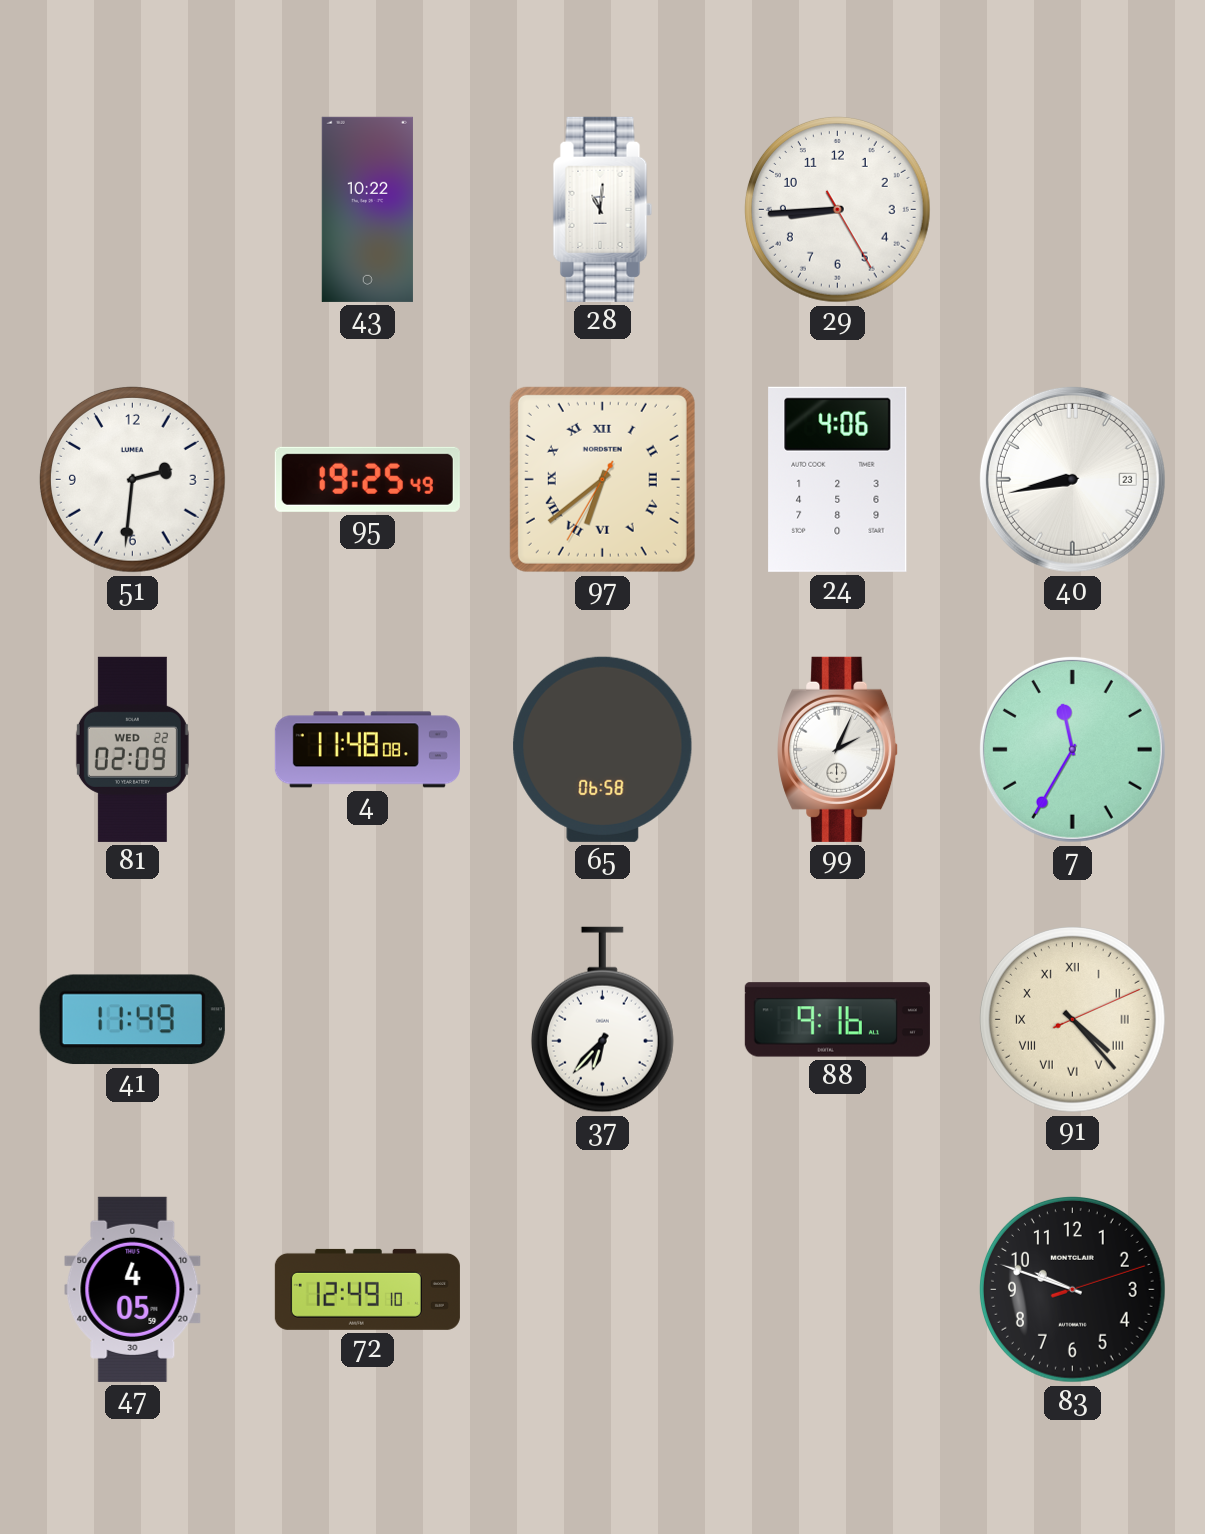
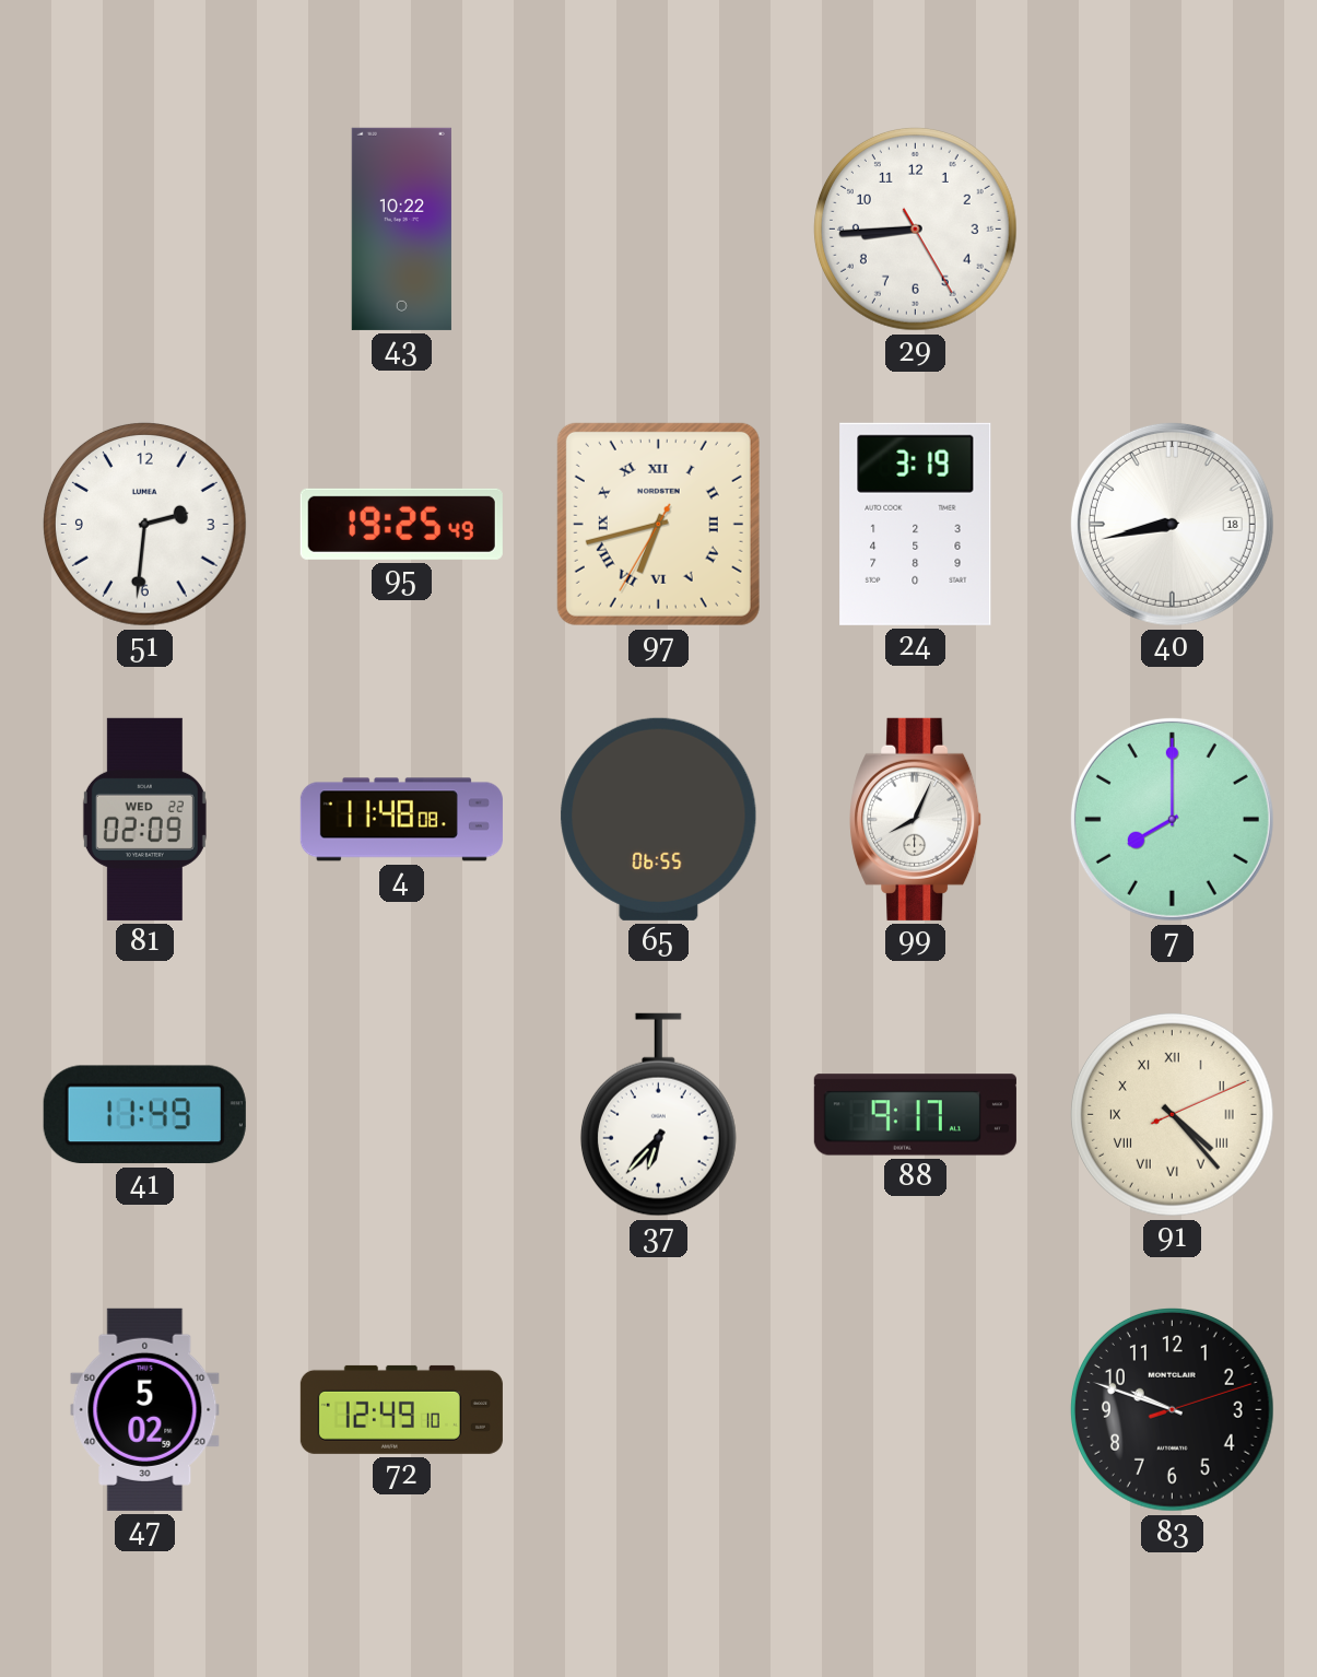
28: 11:01 -> none
97: 6:38 -> 6:42
24: 4:06 -> 3:19
40 date: 23 -> 18
65: 06:58 -> 06:55
99: 2:04 -> 8:04
7: 11:35 -> 8:00
88: 9:16 -> 9:17
47: 4:05 -> 5:02
